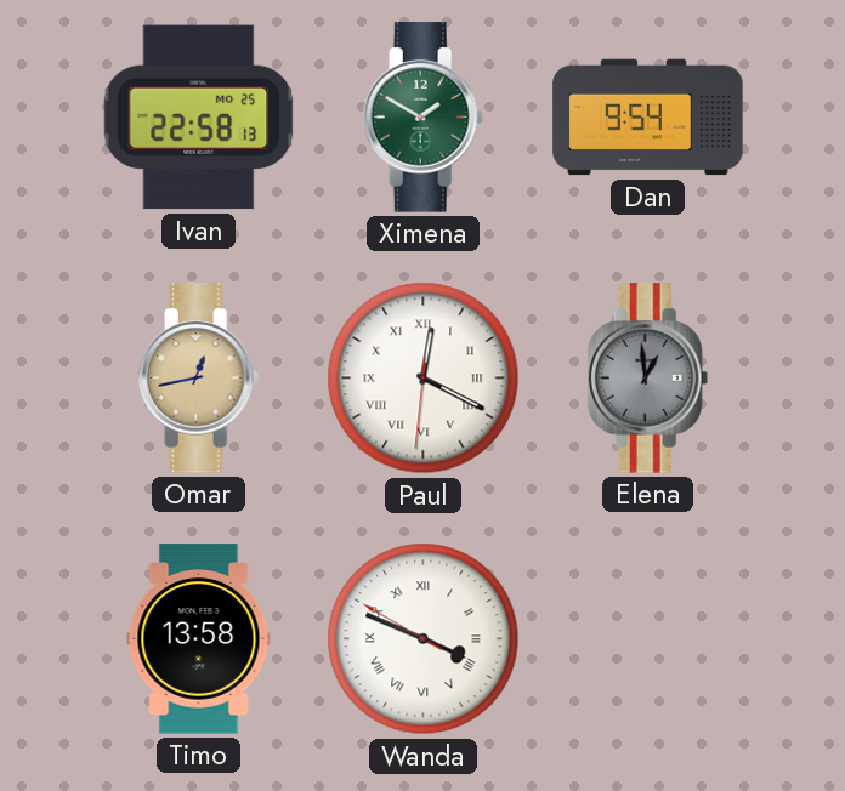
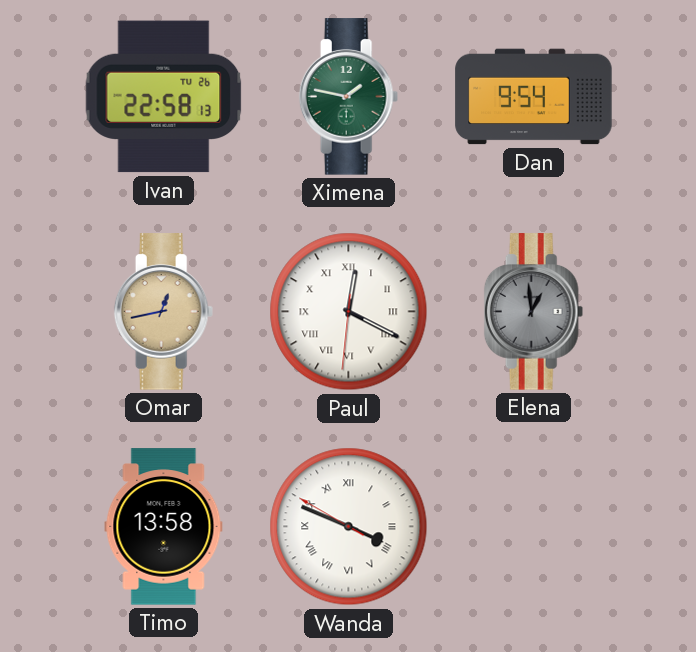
Ivan date: MO 25 -> TU 26
Ximena: 1:50 -> 1:47
